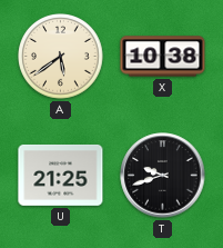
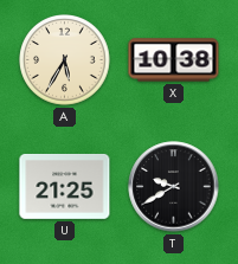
A: 5:39 -> 5:35
T: 9:42 -> 9:40
